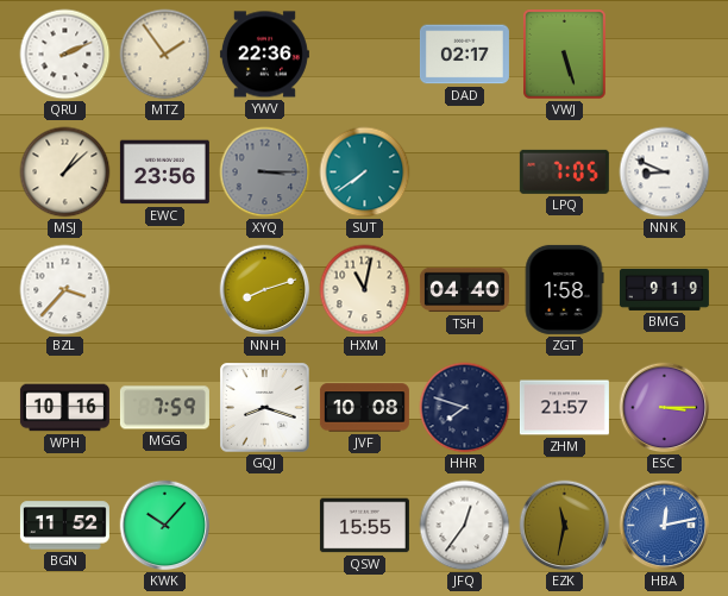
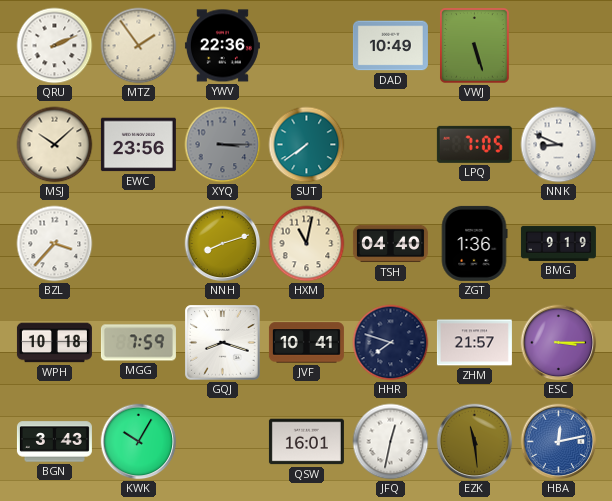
DAD: 02:17 -> 10:49
MSJ: 1:08 -> 10:08
ZGT: 1:58 -> 1:36
WPH: 10:16 -> 10:18
JVF: 10:08 -> 10:41
BGN: 11:52 -> 3:43
KWK: 10:07 -> 10:05
QSW: 15:55 -> 16:01
JFQ: 12:36 -> 12:32
EZK: 11:32 -> 11:29
